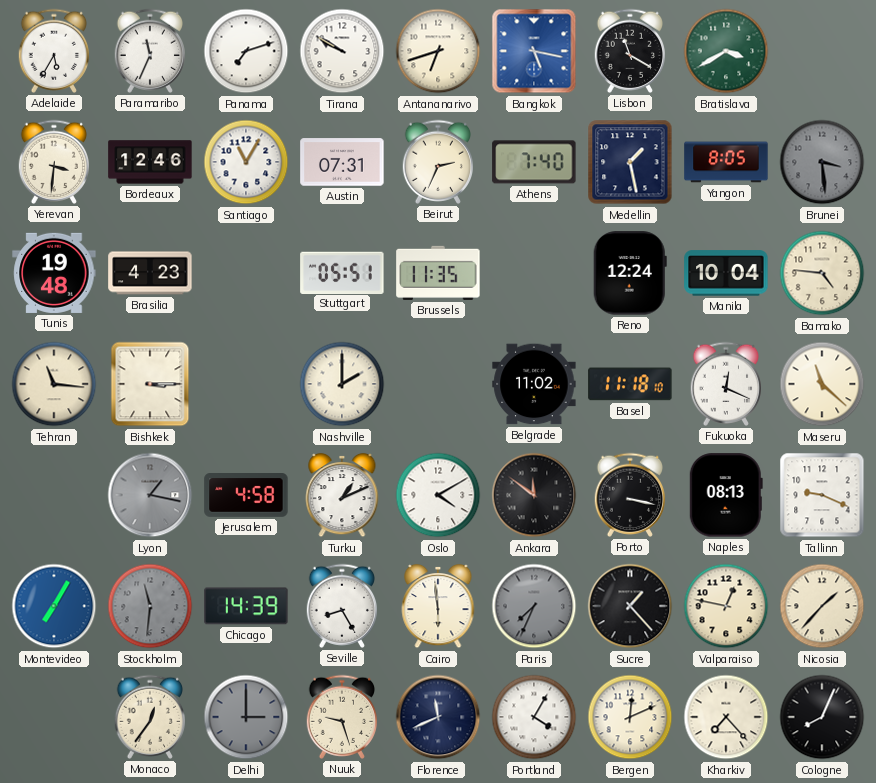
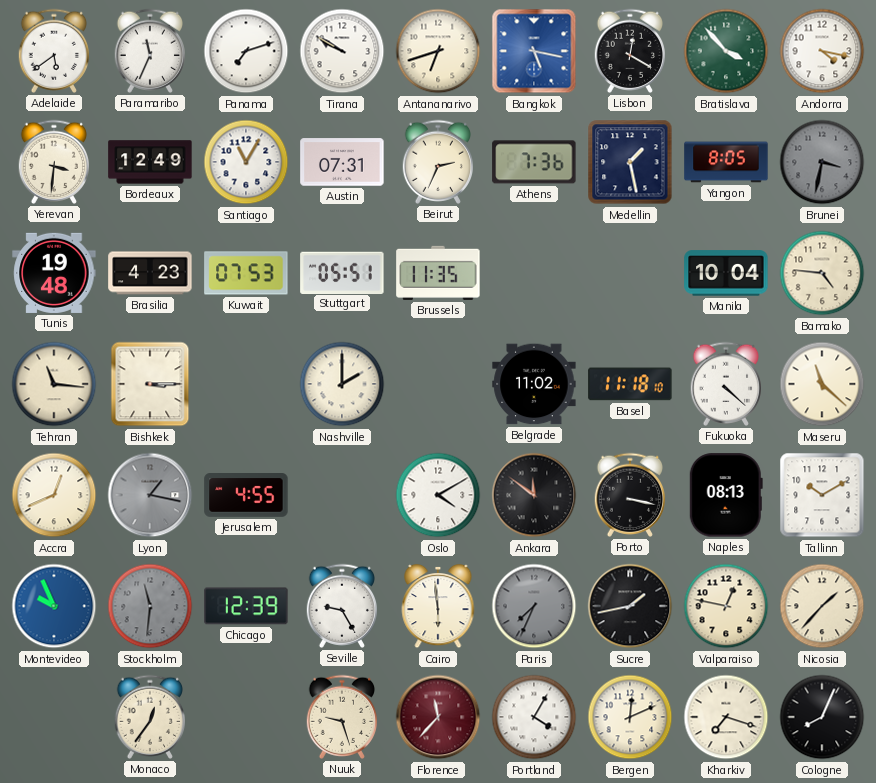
Adelaide: 5:35 -> 5:39
Lisbon: 11:20 -> 12:20
Bratislava: 3:40 -> 3:53
Andorra: none -> 4:17
Bordeaux: 12:46 -> 12:49
Athens: 7:40 -> 7:36
Brunei: 3:29 -> 3:32
Kuwait: none -> 07:53
Reno: 12:24 -> none
Fukuoka: 12:19 -> 4:22
Accra: none -> 12:41
Jerusalem: 4:58 -> 4:55
Turku: 1:11 -> none
Tallinn: 9:19 -> 10:10
Montevideo: 7:05 -> 9:56
Chicago: 14:39 -> 12:39
Seville: 8:25 -> 9:25
Sucre: 1:23 -> 1:43
Delhi: 3:00 -> none
Florence: 11:41 -> 11:37
Florence dial: navy -> burgundy
Kharkiv: 7:23 -> 7:18
